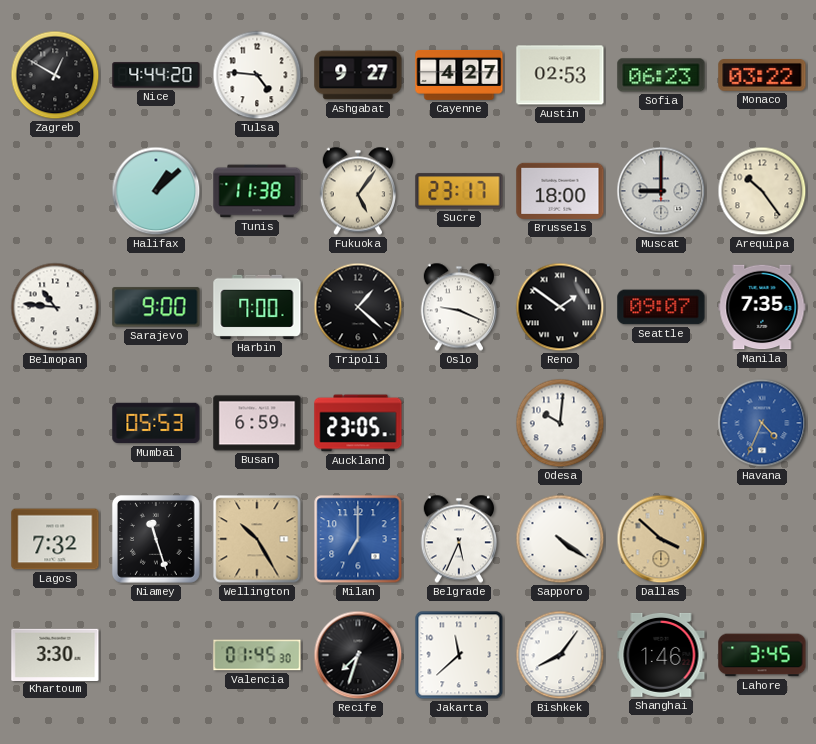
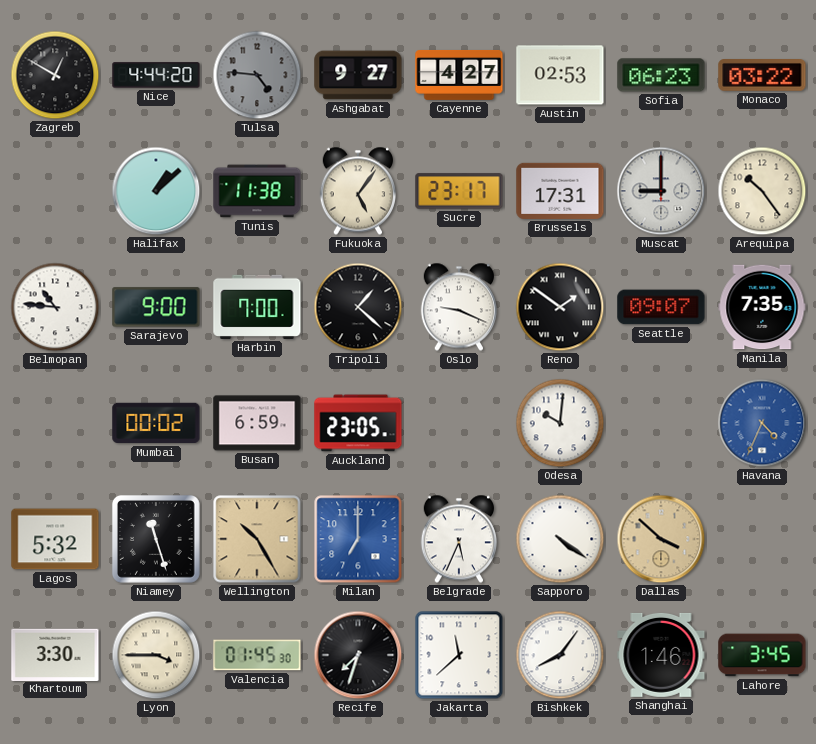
Tulsa dial: white -> grey
Brussels: 18:00 -> 17:31
Mumbai: 05:53 -> 00:02
Lagos: 7:32 -> 5:32
Lyon: none -> 3:45
